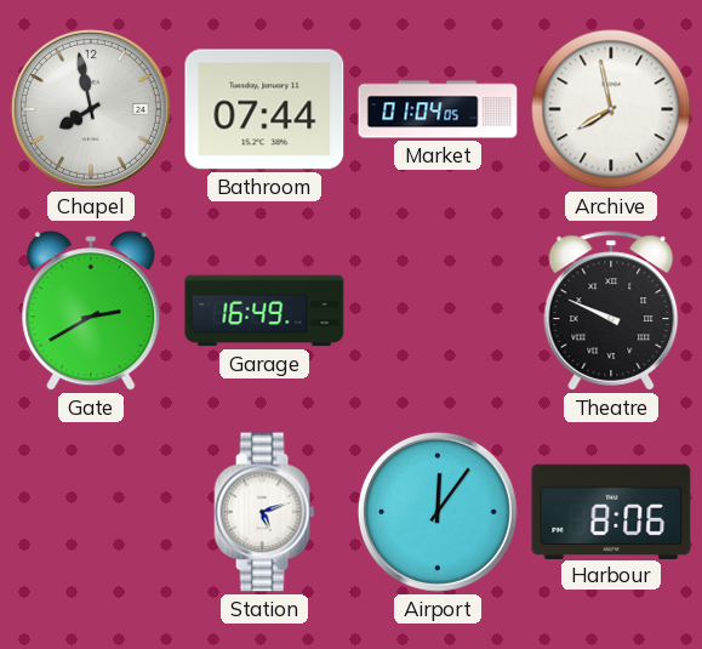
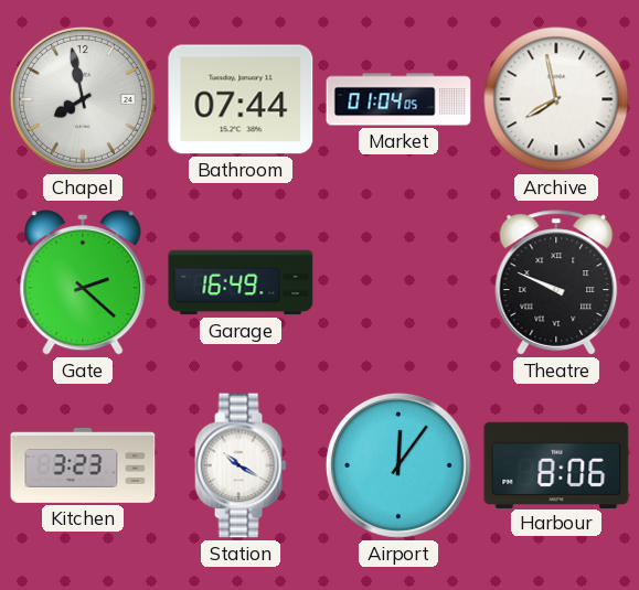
Gate: 2:40 -> 2:22
Kitchen: none -> 3:23
Station: 5:12 -> 10:20
